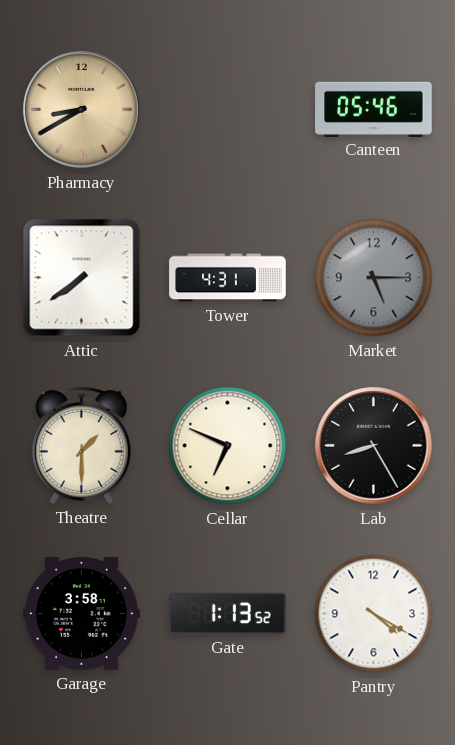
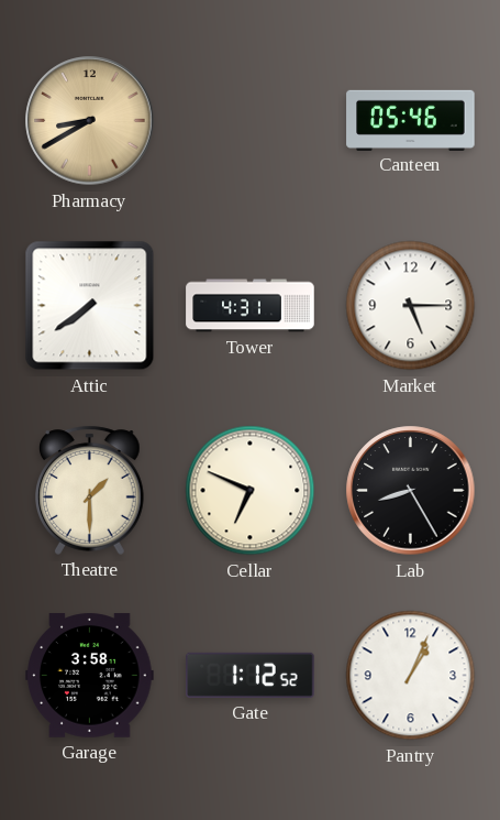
Market dial: grey -> white
Gate: 1:13 -> 1:12
Pantry: 4:20 -> 1:04
